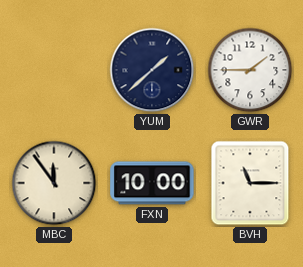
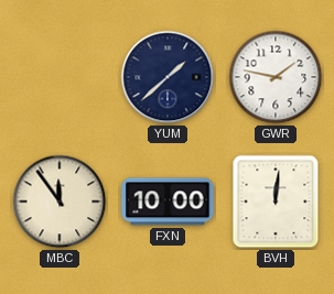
GWR: 1:45 -> 1:47
BVH: 11:15 -> 12:01
